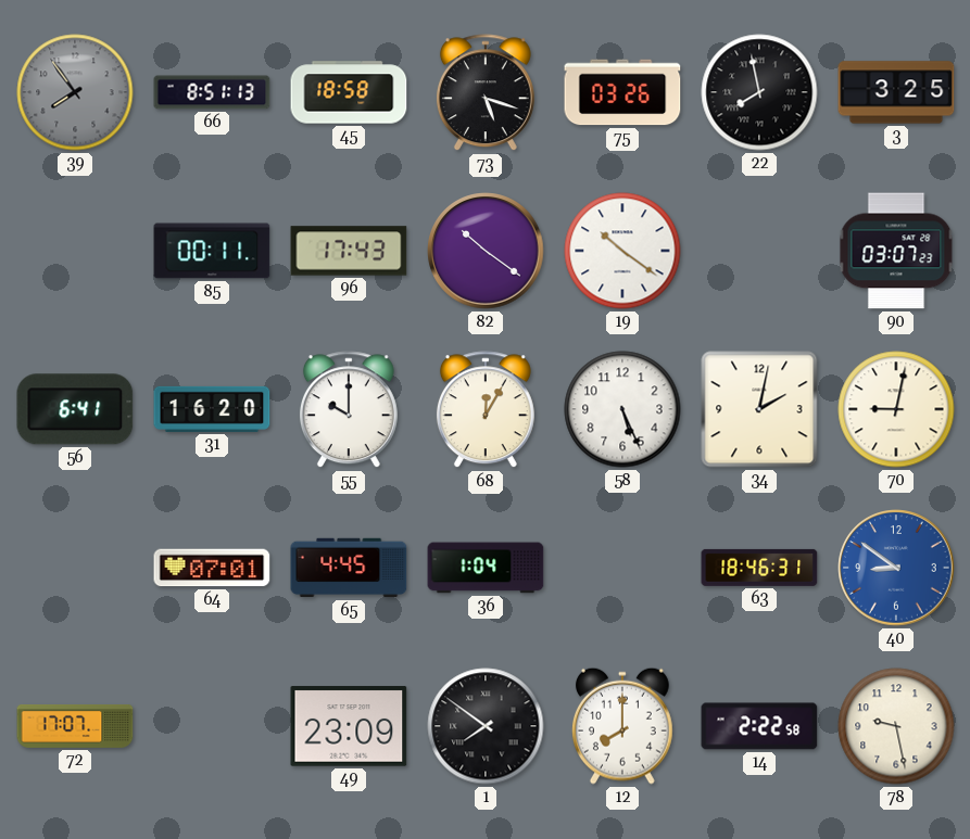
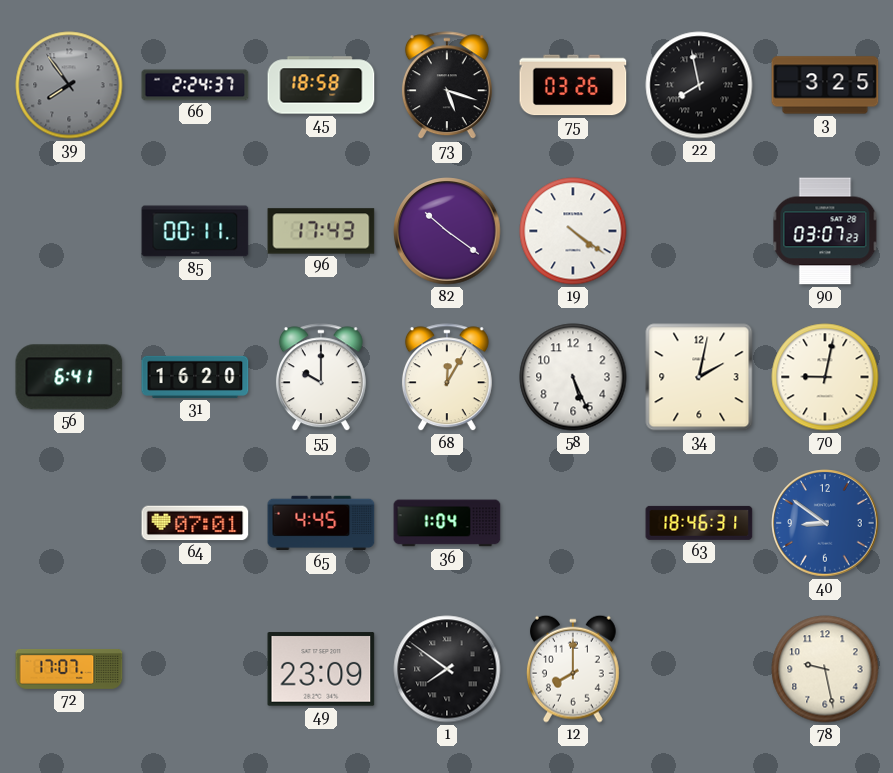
66: 8:51 -> 2:24
19: 10:21 -> 4:21
14: 2:22 -> none
